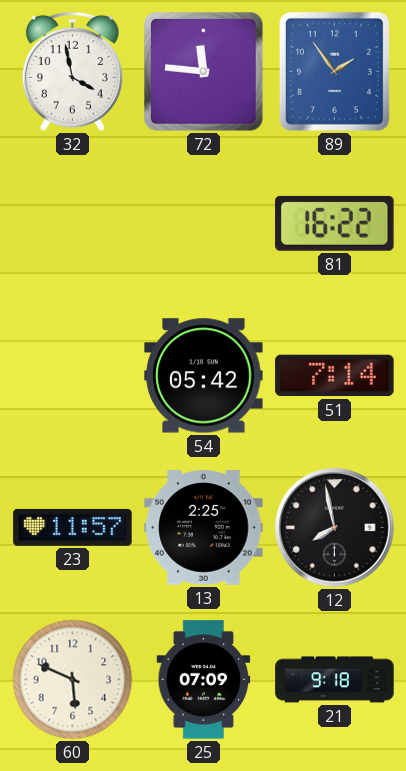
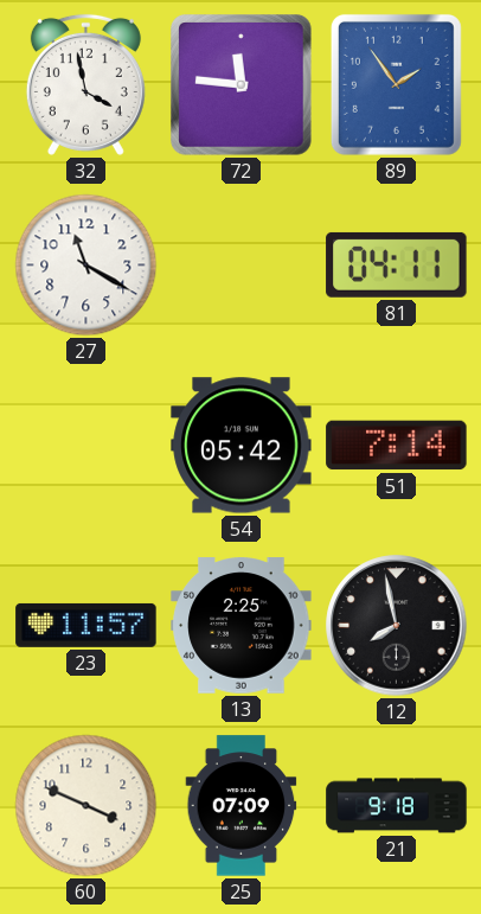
27: none -> 11:20
81: 16:22 -> 04:11
60: 5:49 -> 3:49
